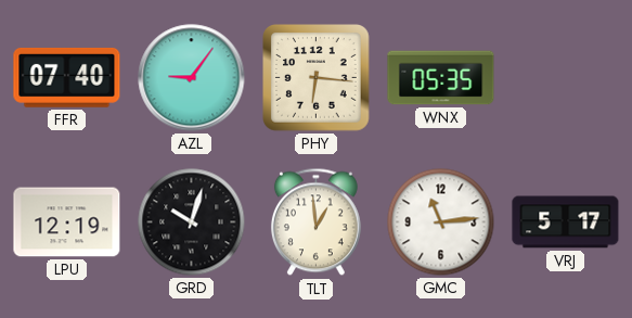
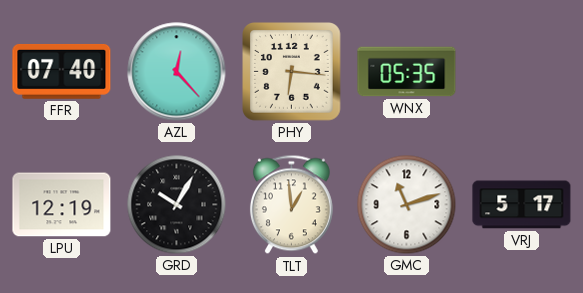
AZL: 9:06 -> 12:23
GRD: 10:03 -> 10:05
GMC: 11:14 -> 11:12
